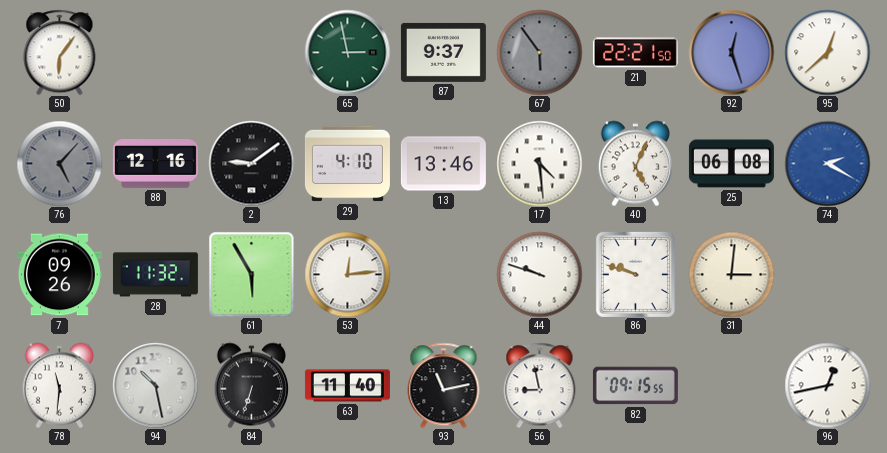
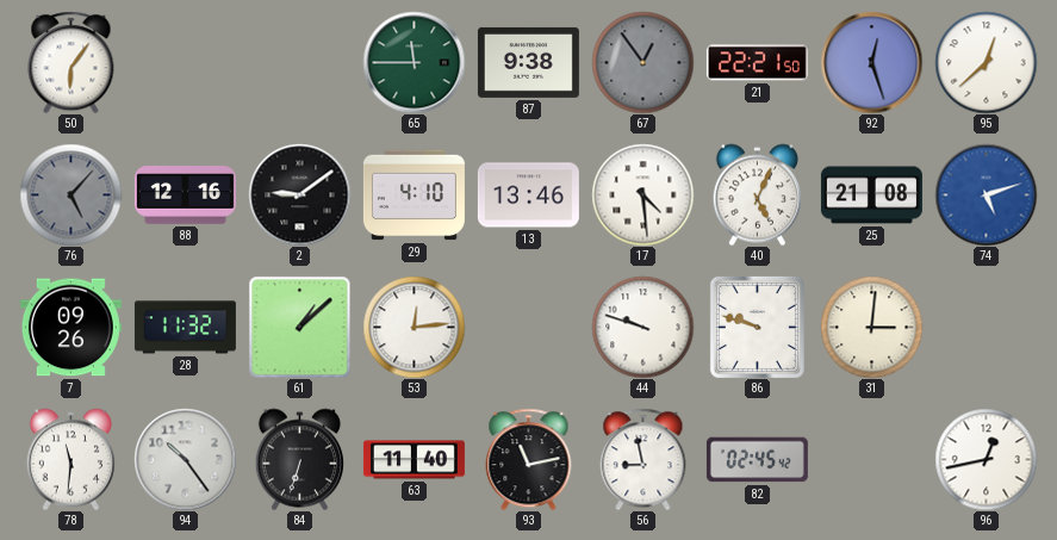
65: 2:58 -> 11:45
87: 9:37 -> 9:38
67: 5:54 -> 12:54
25: 06:08 -> 21:08
74: 2:20 -> 5:12
61: 5:55 -> 1:08
94: 10:28 -> 10:24
82: 09:15 -> 02:45
